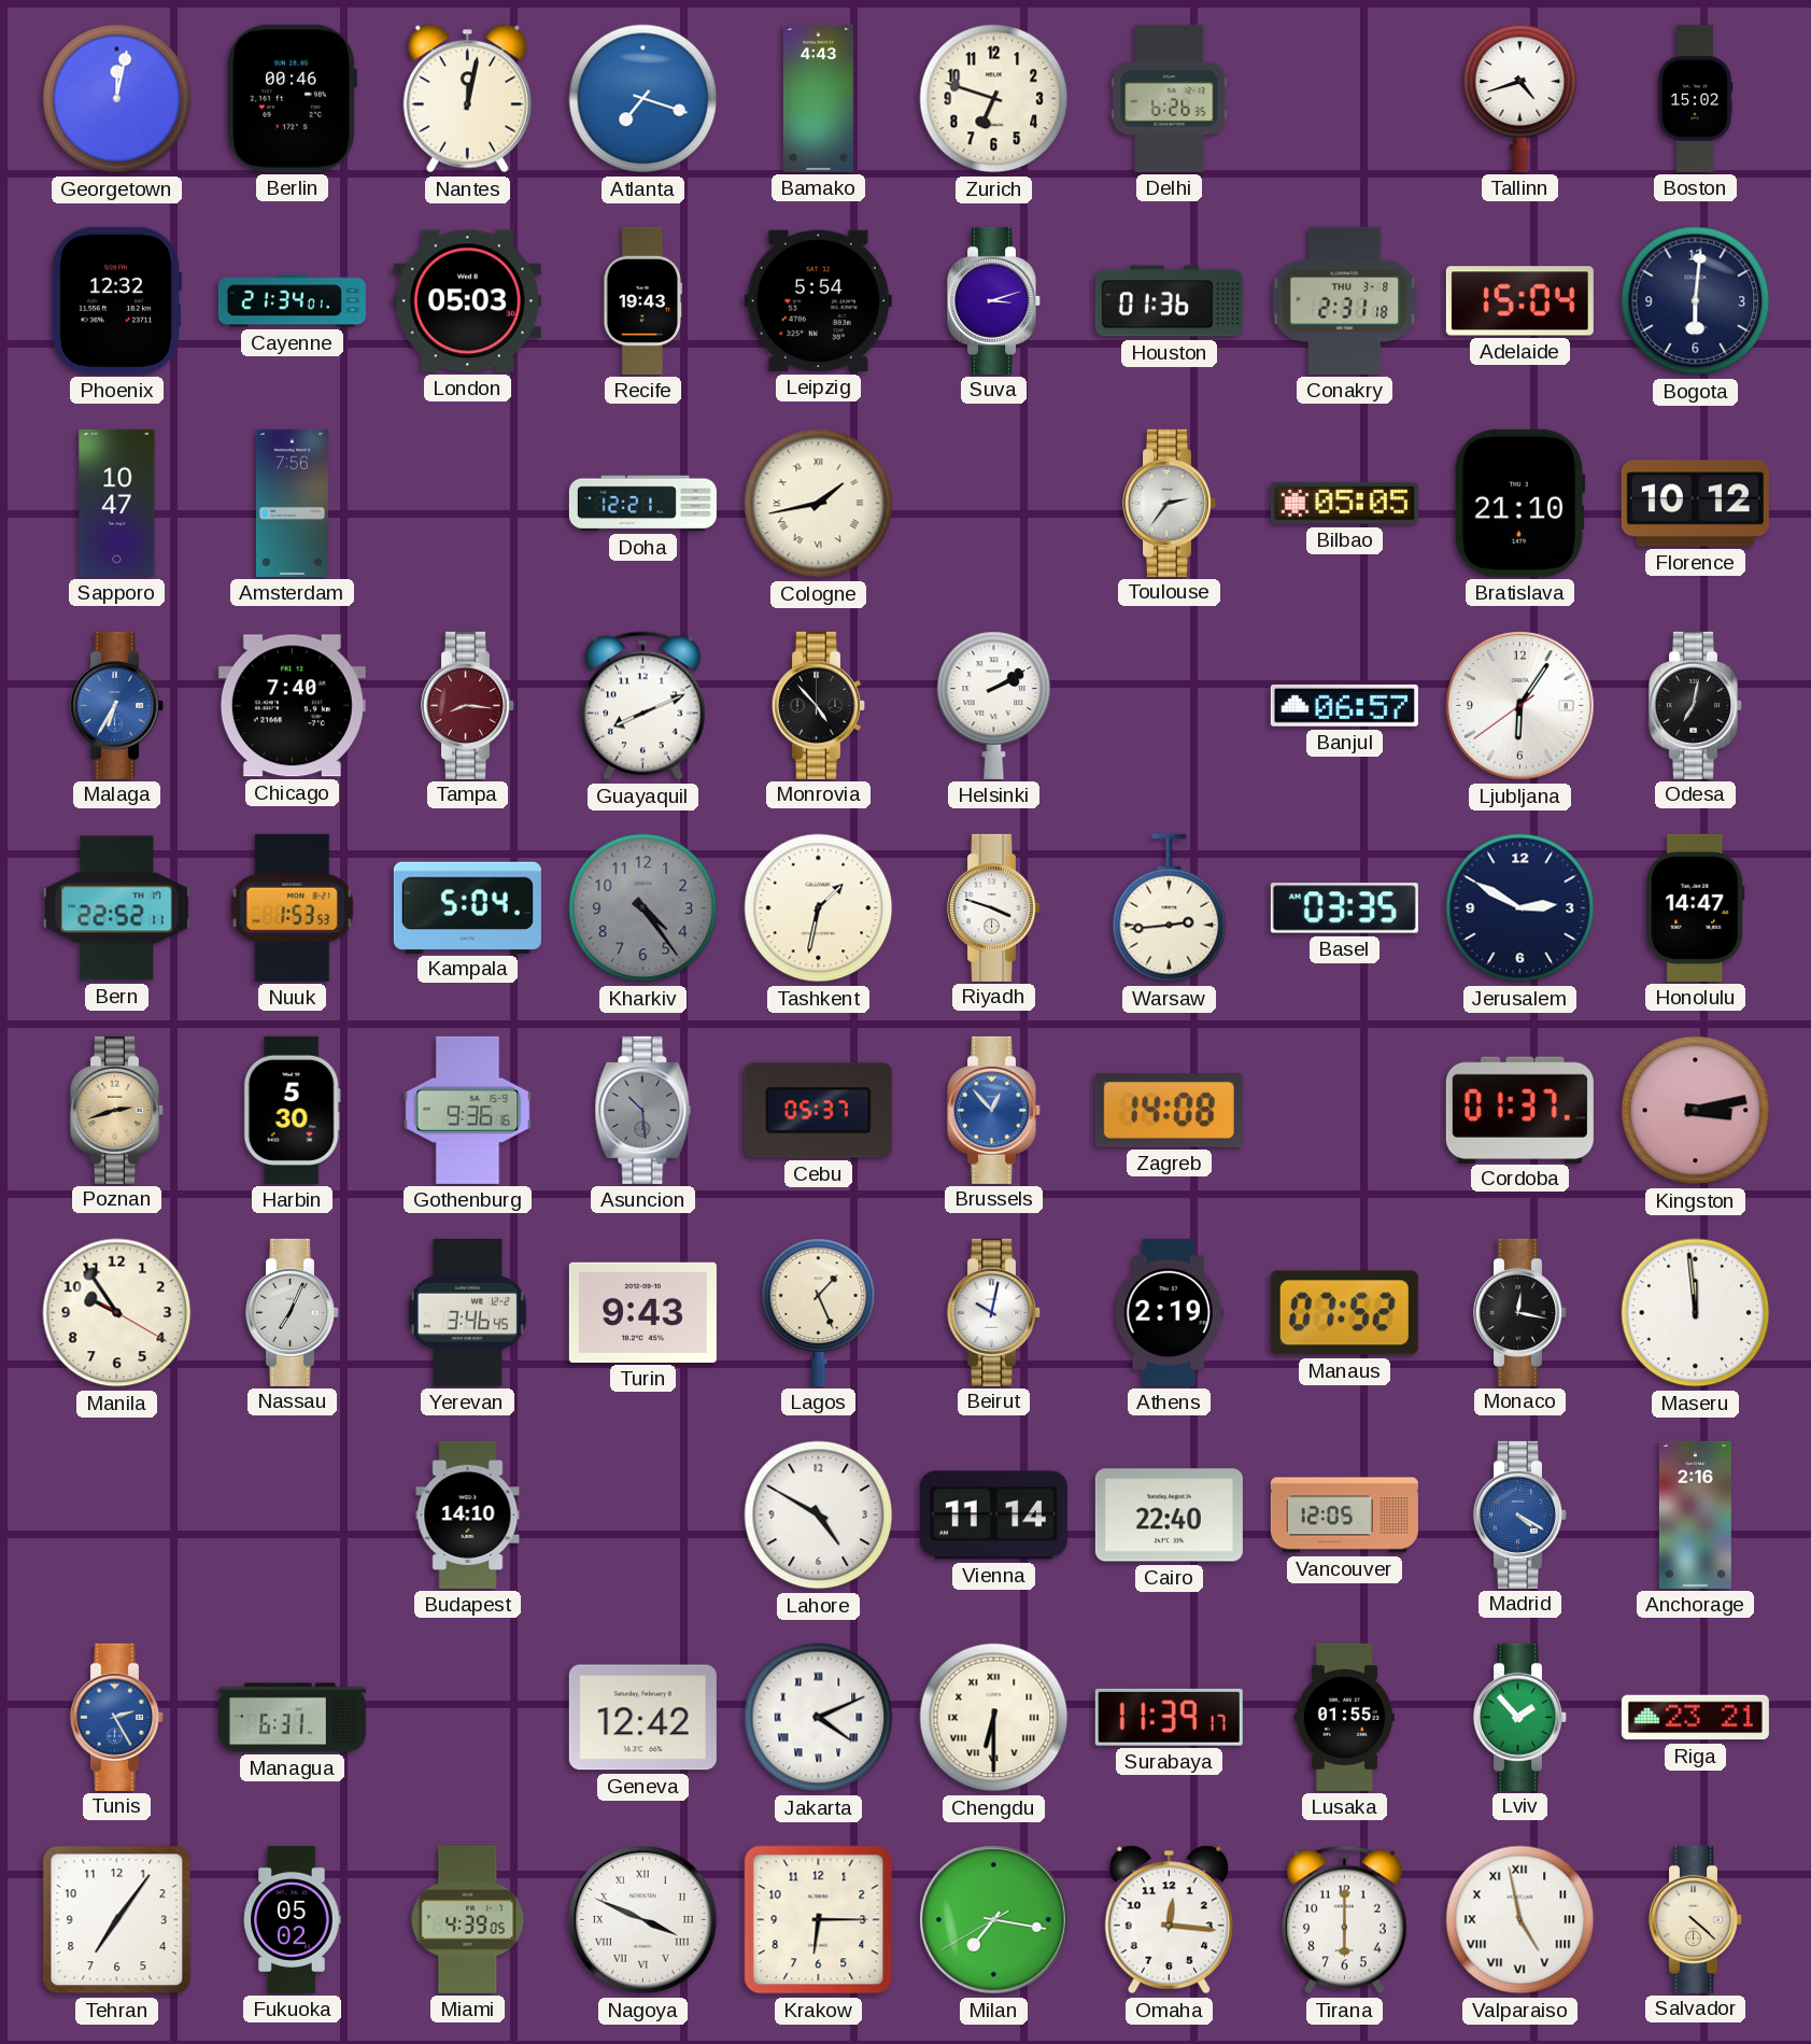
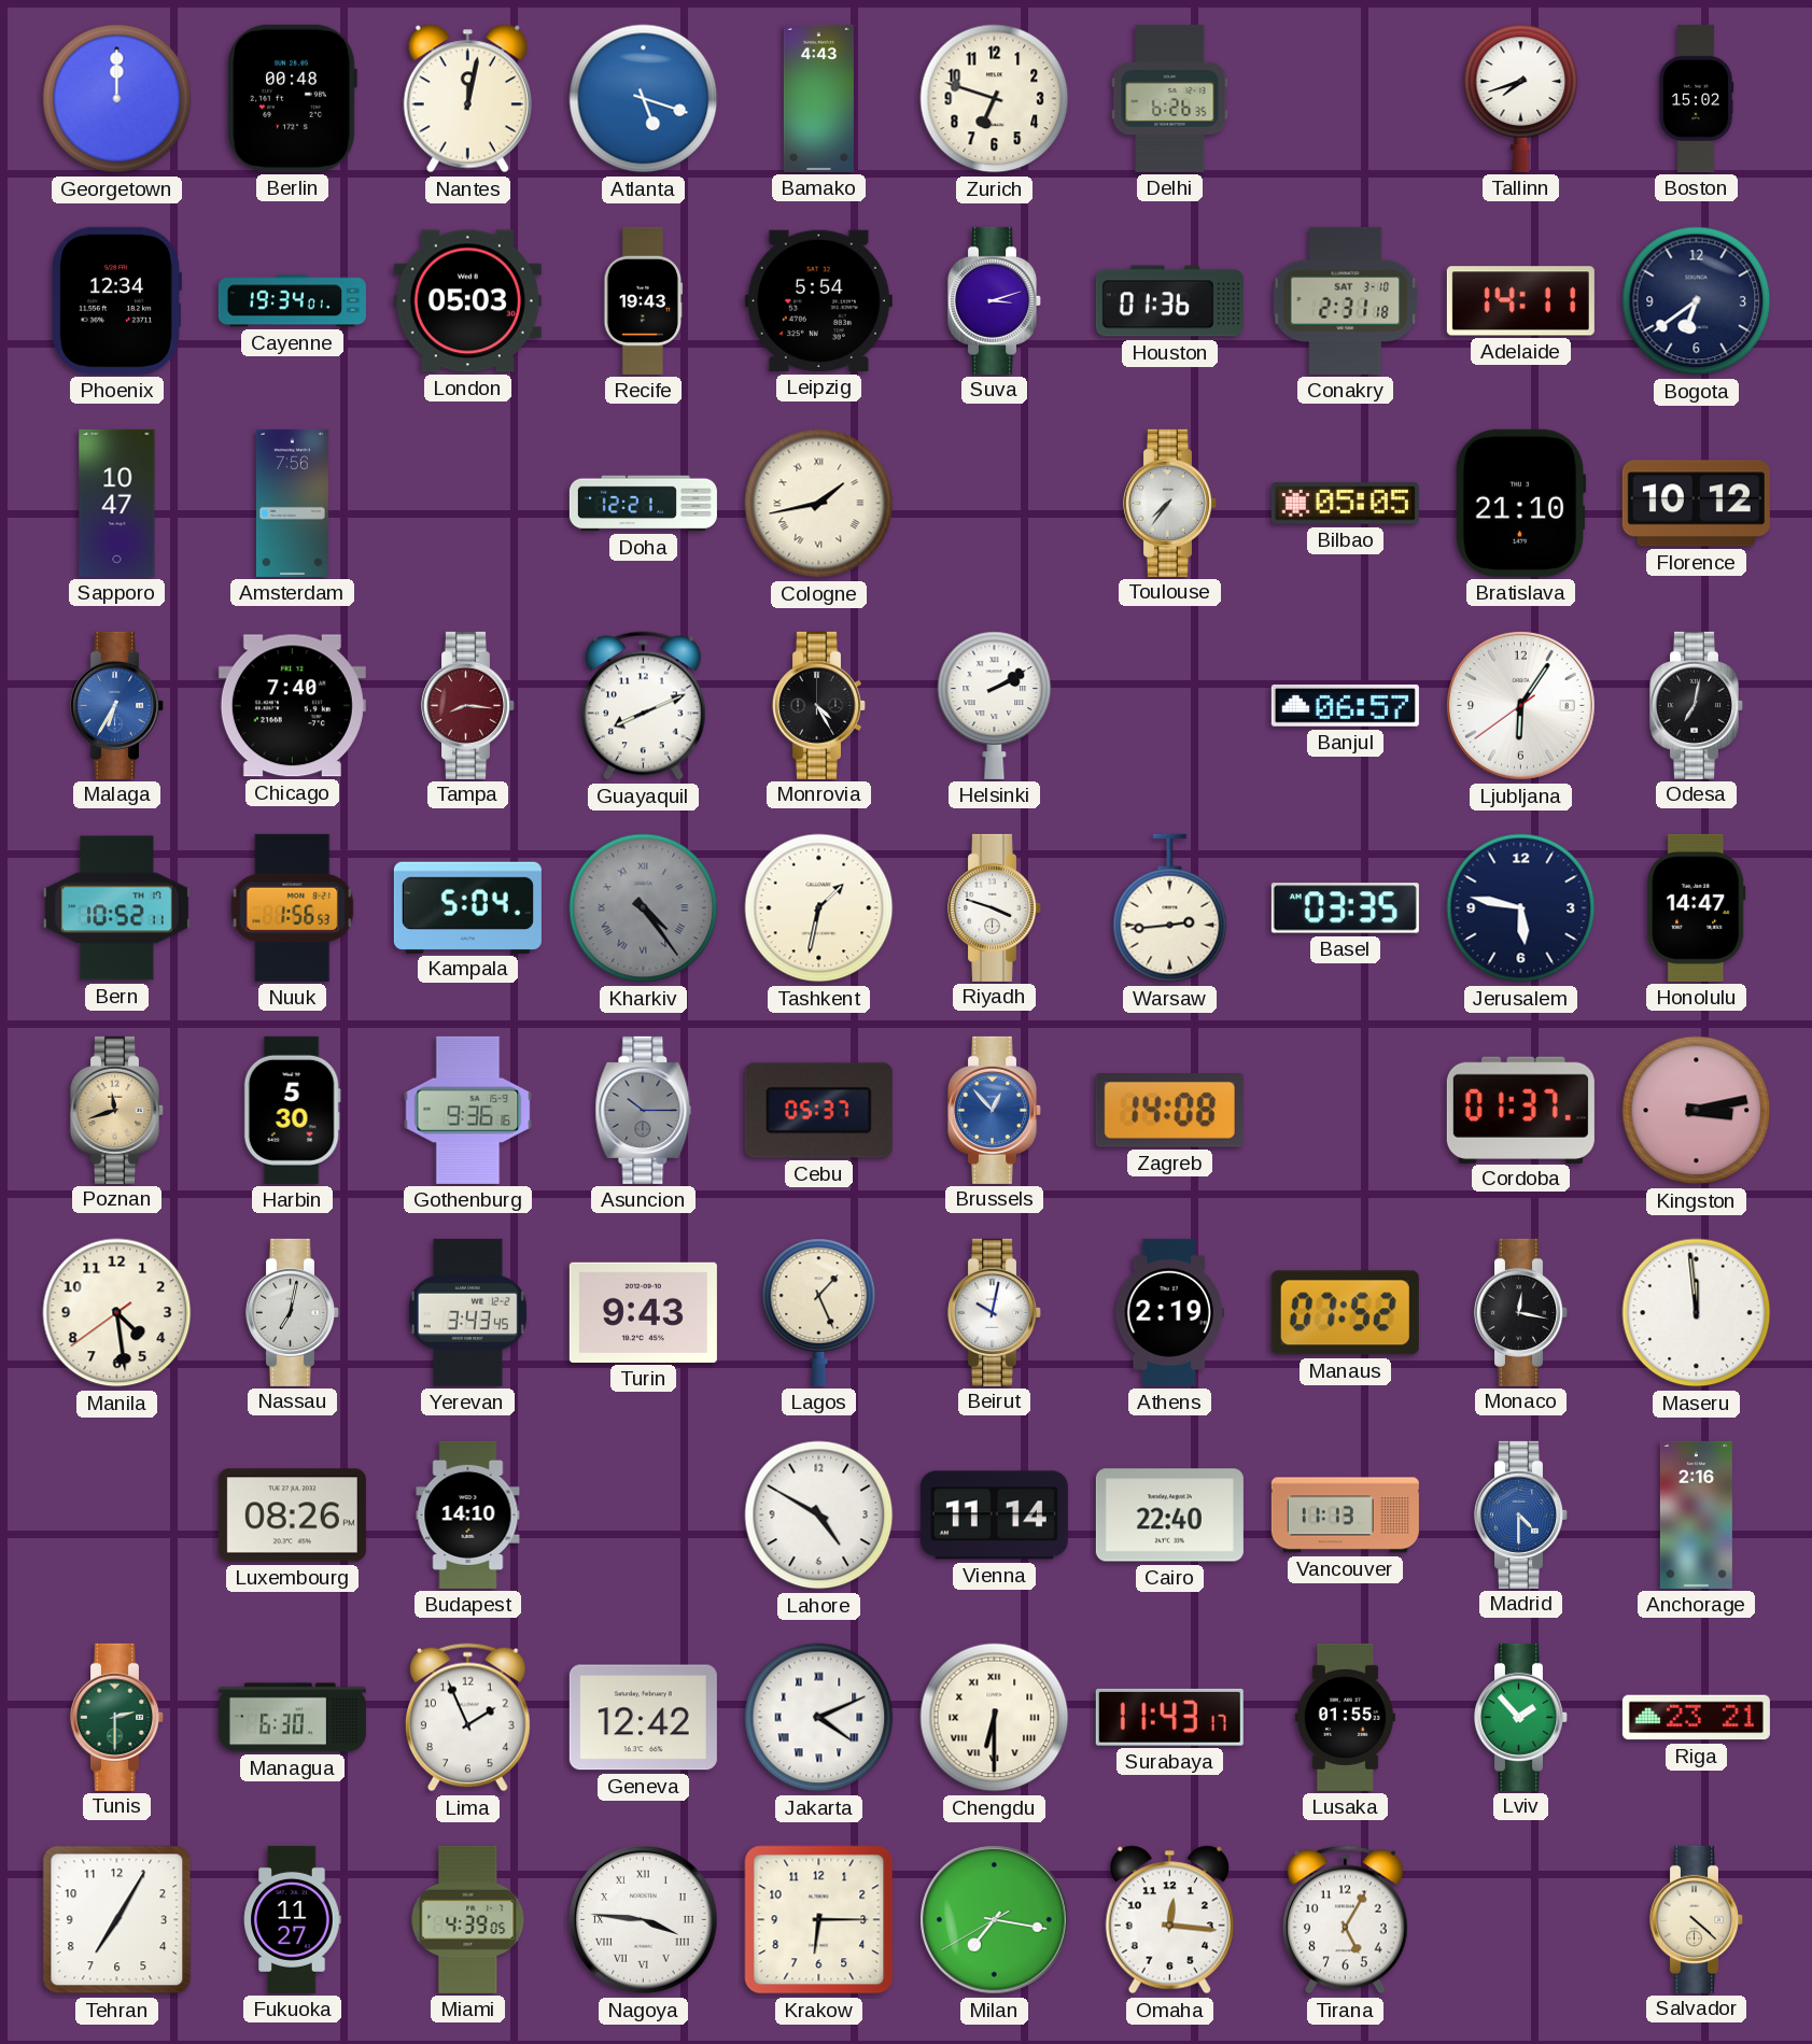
Georgetown: 12:02 -> 12:00
Berlin: 00:46 -> 00:48
Atlanta: 7:18 -> 5:18
Tallinn: 4:42 -> 7:42
Phoenix: 12:32 -> 12:34
Cayenne: 21:34 -> 19:34
Conakry date: THU 3-8 -> SAT 3-10
Adelaide: 15:04 -> 14:11
Bogota: 6:01 -> 6:39
Toulouse: 2:36 -> 7:36
Monrovia: 4:53 -> 4:25
Bern: 22:52 -> 10:52
Nuuk: 1:53 -> 1:56
Kharkiv numerals: Arabic -> Roman
Jerusalem: 2:50 -> 5:47
Poznan: 2:42 -> 11:42
Asuncion: 10:29 -> 10:15
Manila: 9:54 -> 4:28
Nassau: 7:04 -> 7:02
Yerevan: 3:46 -> 3:43
Luxembourg: none -> 08:26
Vancouver: 12:05 -> 11:13
Madrid: 4:20 -> 4:30
Tunis: 2:25 -> 2:30
Tunis dial: blue -> green
Managua: 6:31 -> 6:30
Lima: none -> 1:56
Surabaya: 11:39 -> 11:43
Tehran: 7:06 -> 7:05
Fukuoka: 05:02 -> 11:27
Nagoya: 3:49 -> 3:46
Tirana: 6:00 -> 5:05
Valparaiso: 4:58 -> none
